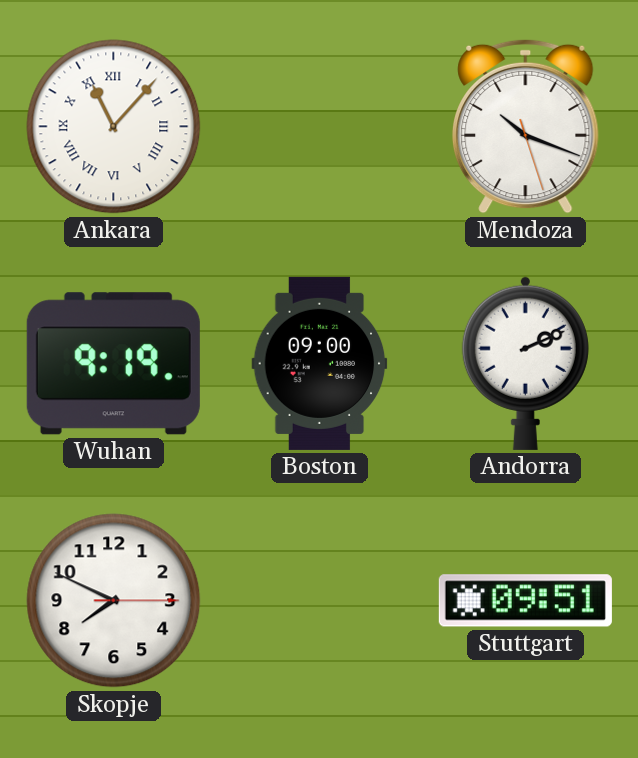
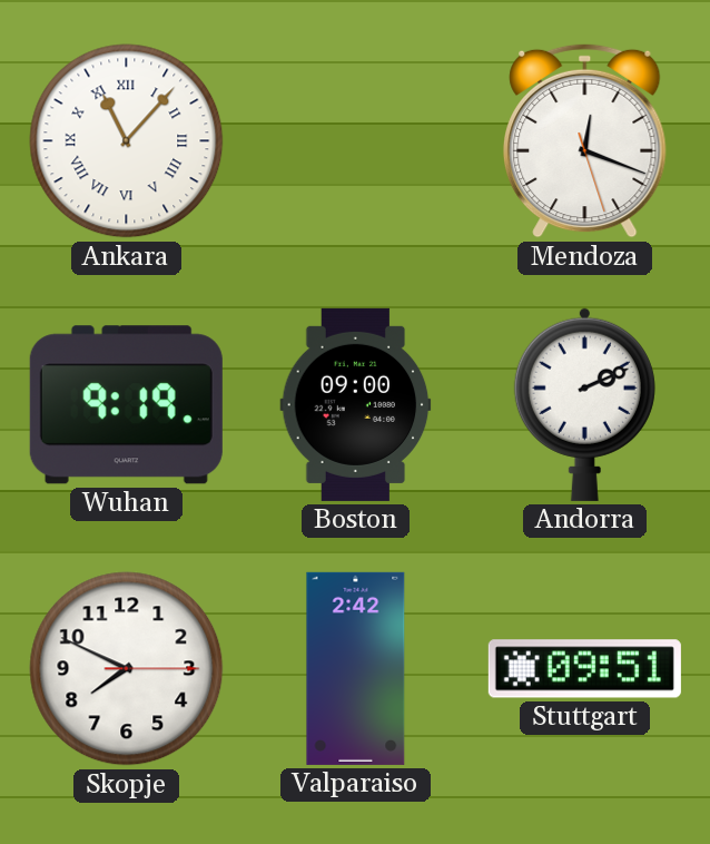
Mendoza: 10:18 -> 12:18
Valparaiso: none -> 2:42
